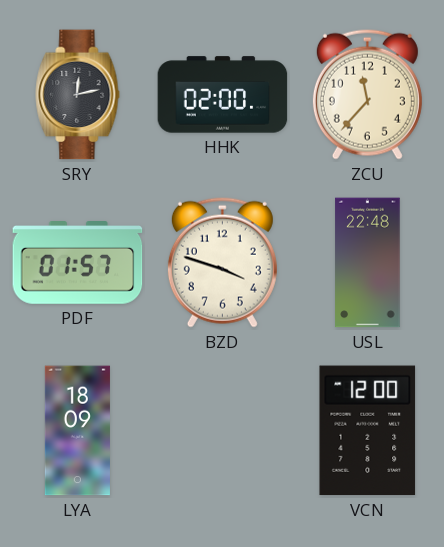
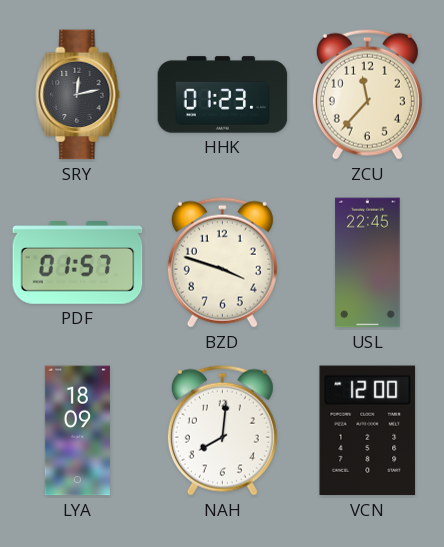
HHK: 02:00 -> 01:23
USL: 22:48 -> 22:45
NAH: none -> 8:01
